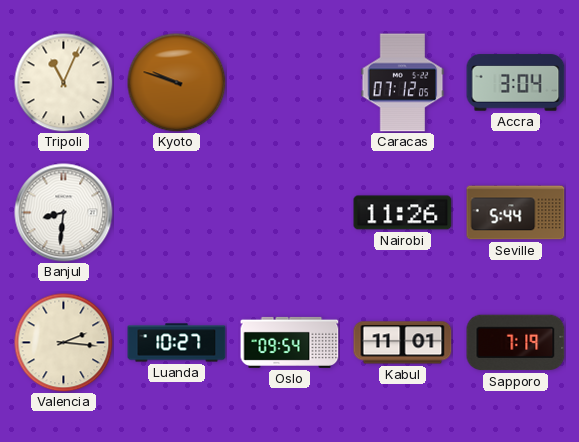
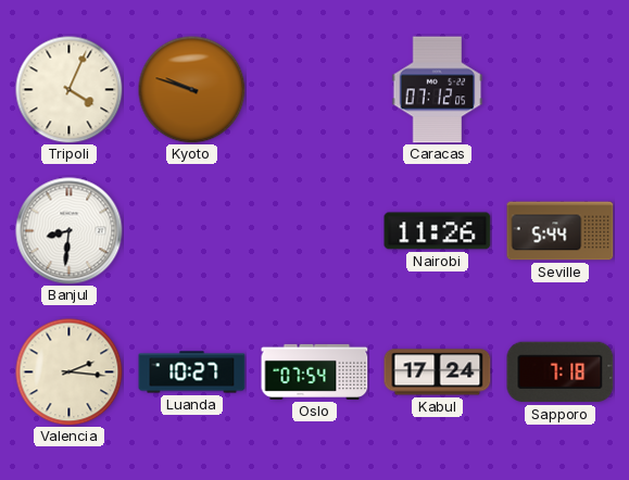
Tripoli: 11:04 -> 4:04
Accra: 3:04 -> none
Oslo: 09:54 -> 07:54
Kabul: 11:01 -> 17:24
Sapporo: 7:19 -> 7:18
